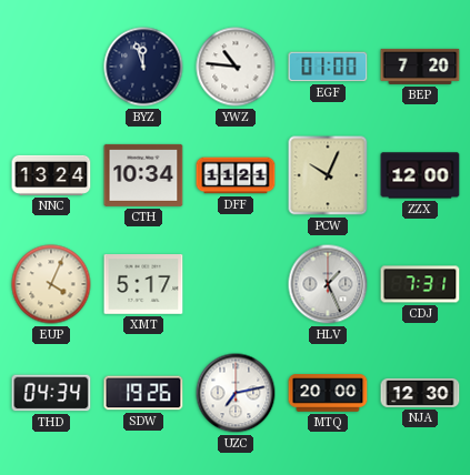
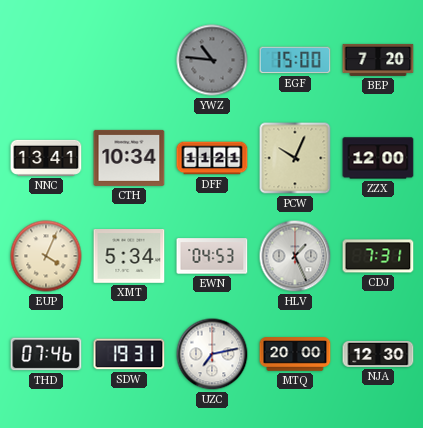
BYZ: 11:57 -> none
YWZ dial: white -> grey
EGF: 01:00 -> 15:00
NNC: 13:24 -> 13:41
XMT: 5:17 -> 5:34
EWN: none -> 04:53
THD: 04:34 -> 07:46
SDW: 19:26 -> 19:31
